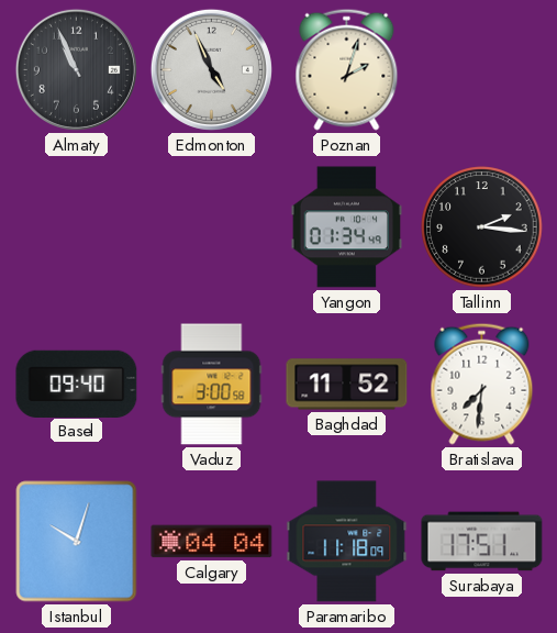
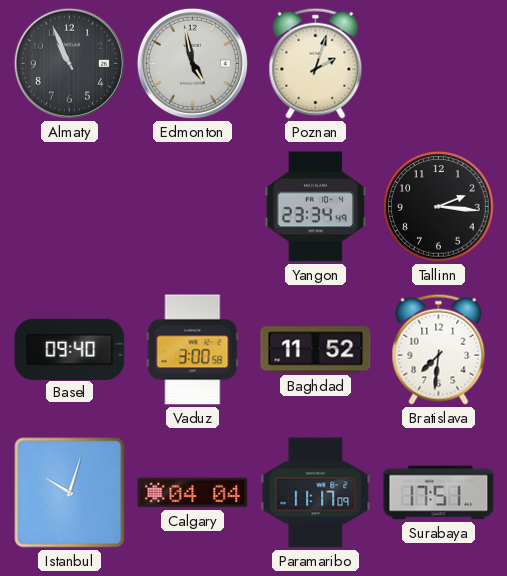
Edmonton: 4:56 -> 4:58
Yangon: 01:34 -> 23:34
Paramaribo: 11:18 -> 11:17
